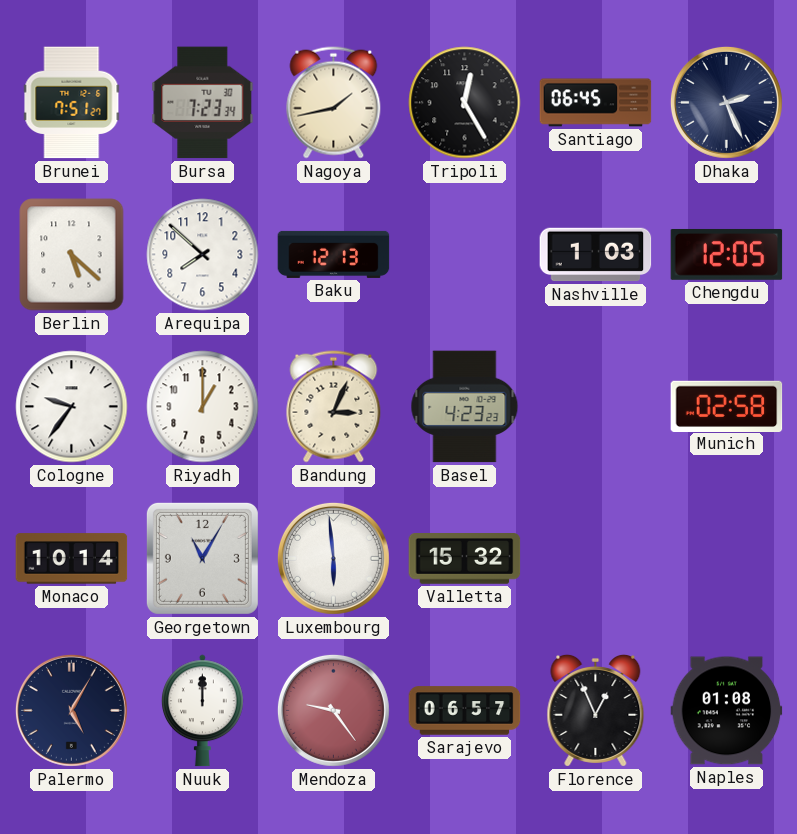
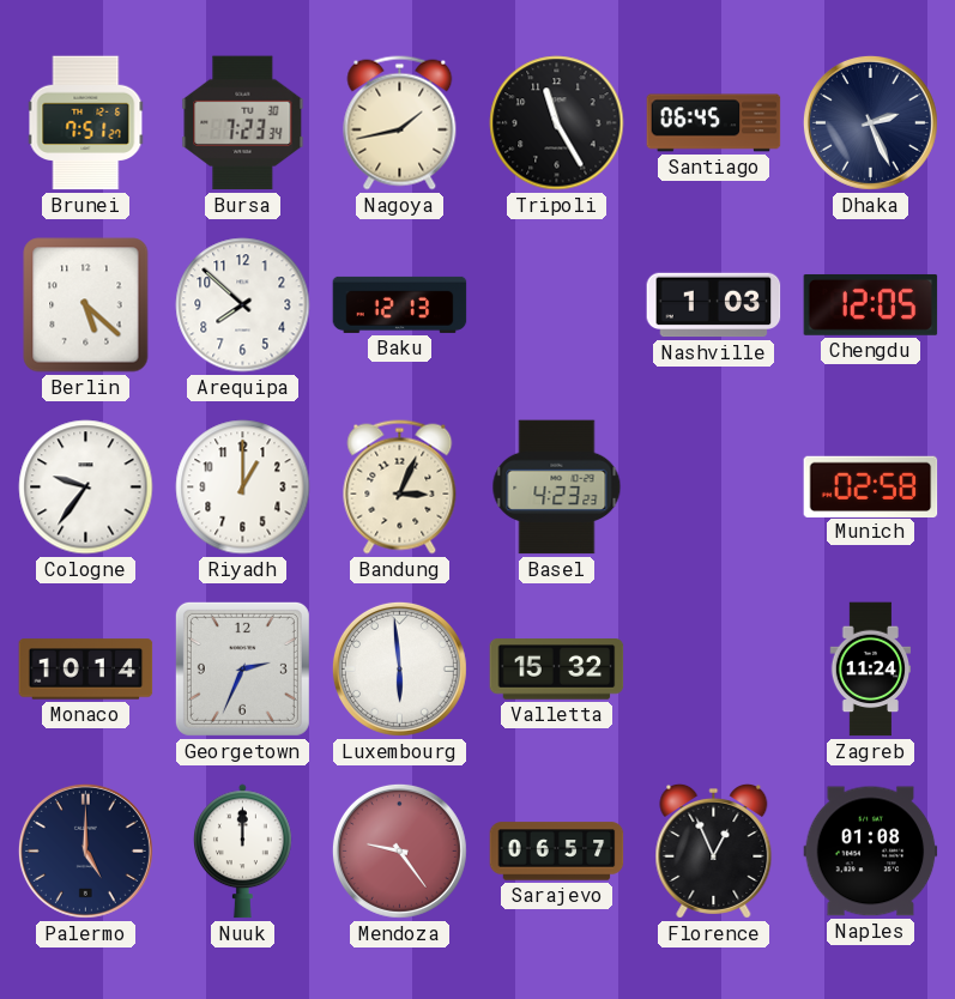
Tripoli: 12:25 -> 11:25
Georgetown: 11:05 -> 2:34
Zagreb: none -> 11:24
Palermo: 5:05 -> 5:00
